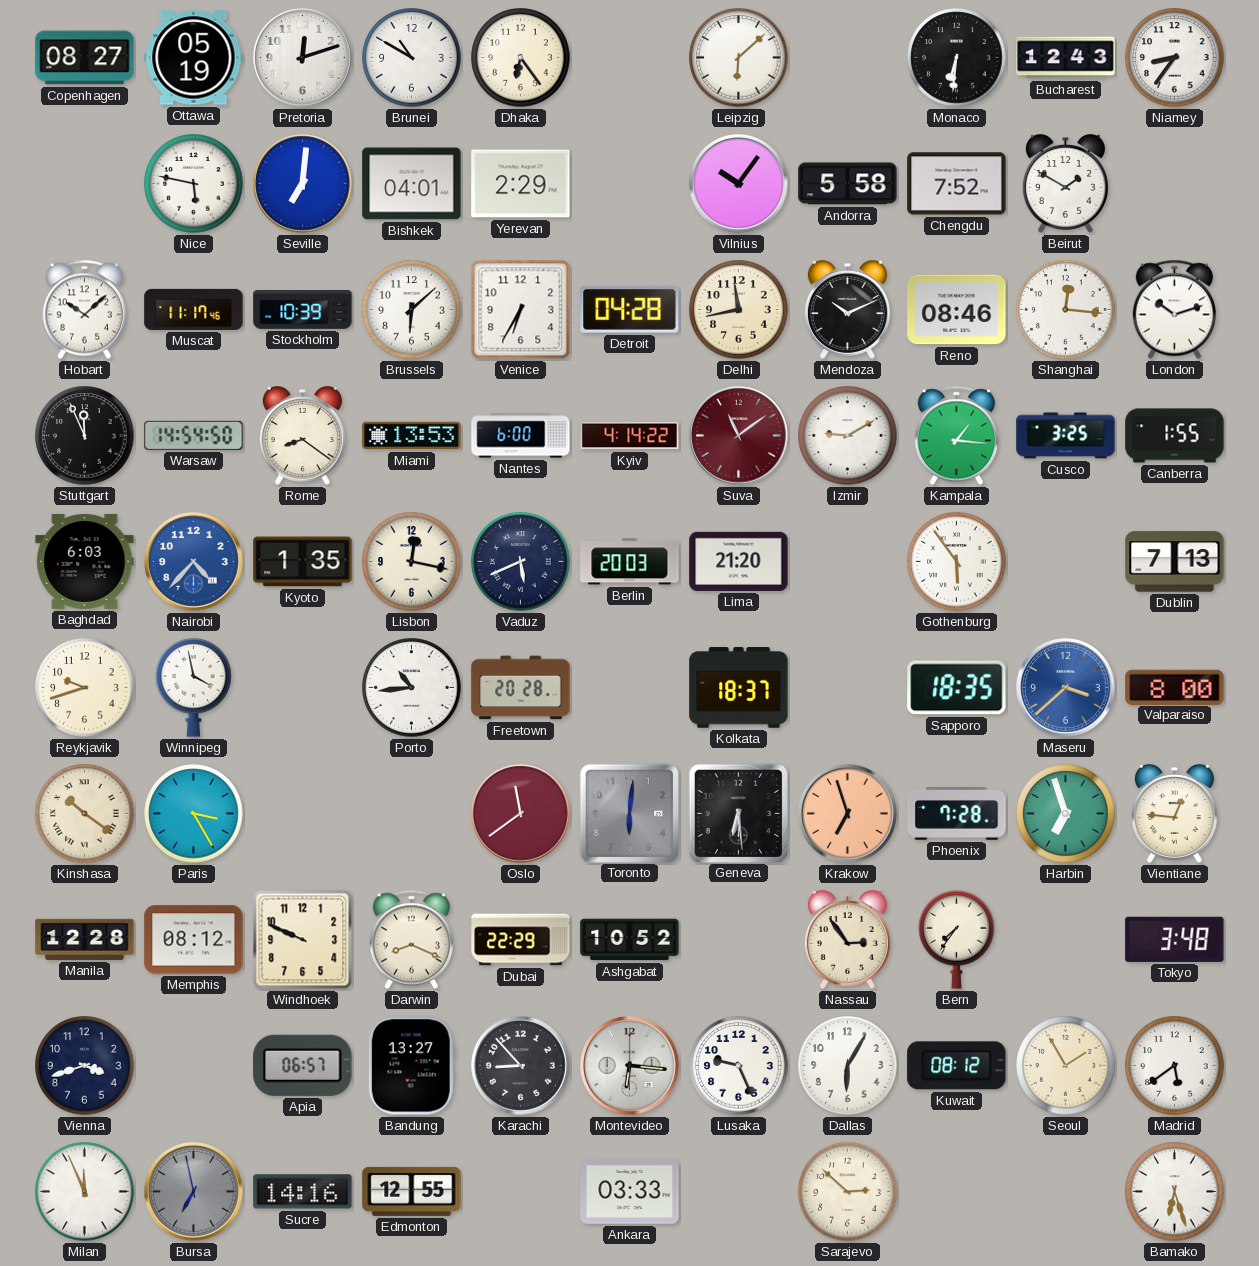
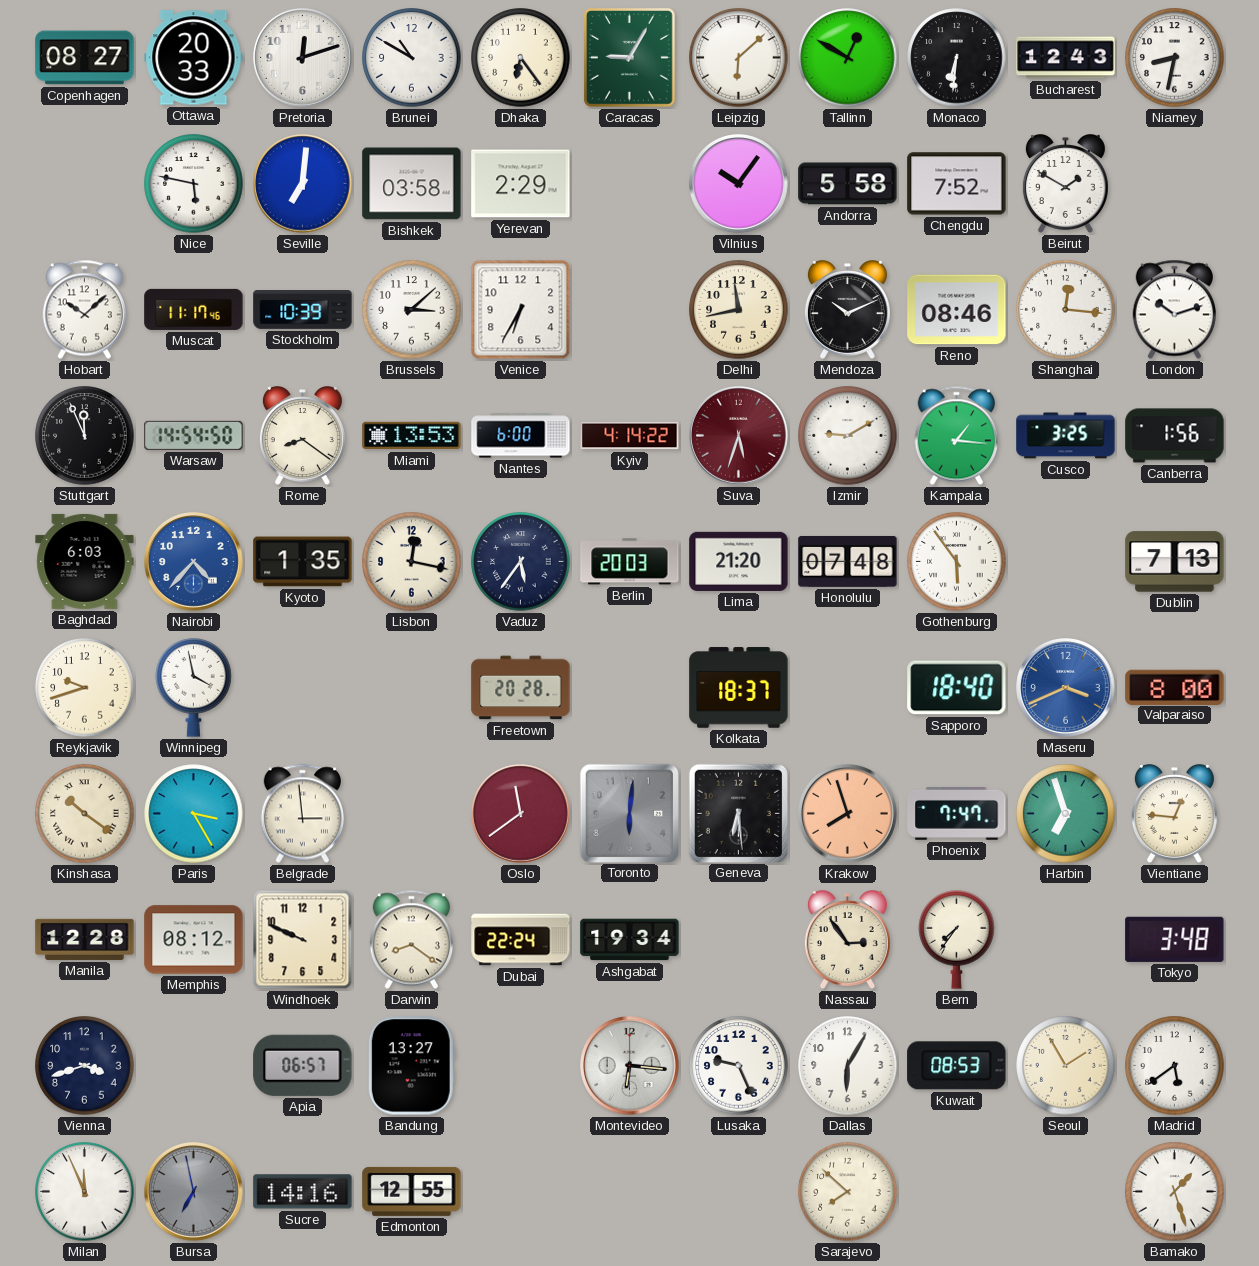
Ottawa: 05:19 -> 20:33
Caracas: none -> 9:05
Tallinn: none -> 12:50
Niamey: 8:36 -> 8:32
Bishkek: 04:01 -> 03:58
Brussels: 6:08 -> 3:08
Detroit: 04:28 -> none
Suva: 11:09 -> 5:33
Canberra: 1:55 -> 1:56
Vaduz: 5:41 -> 5:36
Honolulu: none -> 07:48
Porto: 10:44 -> none
Sapporo: 18:35 -> 18:40
Maseru: 3:38 -> 3:41
Belgrade: none -> 2:59
Krakow: 6:57 -> 7:57
Phoenix: 7:28 -> 7:47
Darwin: 8:19 -> 8:21
Dubai: 22:29 -> 22:24
Ashgabat: 10:52 -> 19:34
Karachi: 8:53 -> none
Kuwait: 08:12 -> 08:53
Ankara: 03:33 -> none
Sarajevo: 2:52 -> 7:52
Bamako: 6:27 -> 1:27
